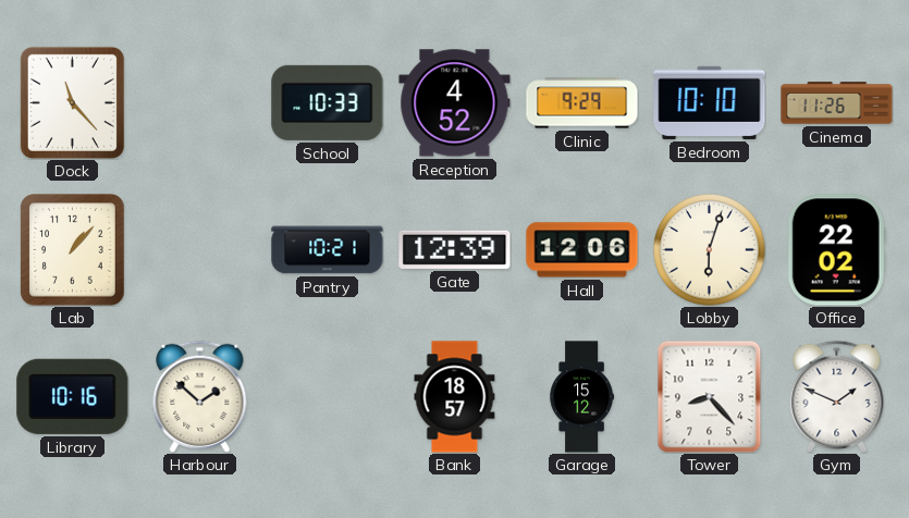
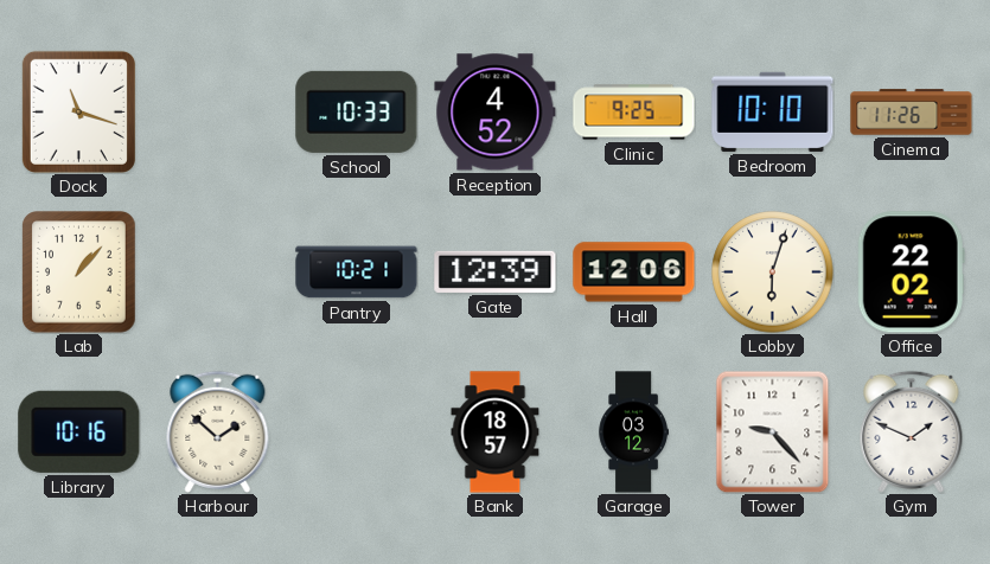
Dock: 11:23 -> 11:18
Clinic: 9:29 -> 9:25
Garage: 15:12 -> 03:12
Tower: 8:23 -> 9:23
